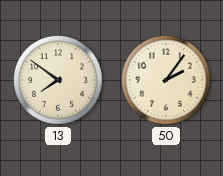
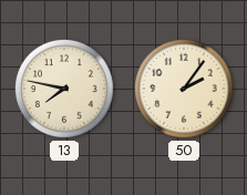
13: 7:51 -> 7:47
